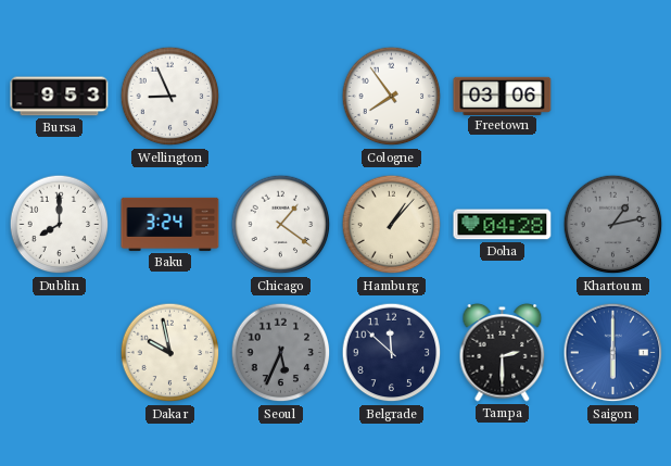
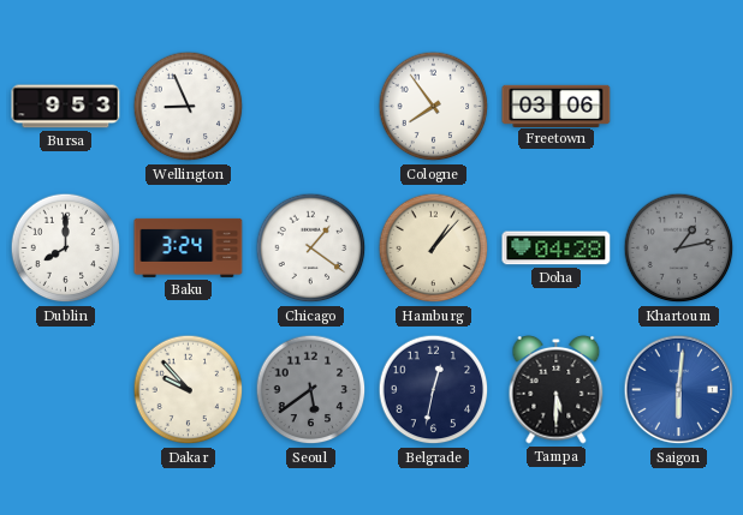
Dakar: 9:58 -> 9:53
Seoul: 5:34 -> 5:39
Belgrade: 11:52 -> 12:32
Tampa: 2:30 -> 5:30
Saigon: 6:00 -> 6:01
